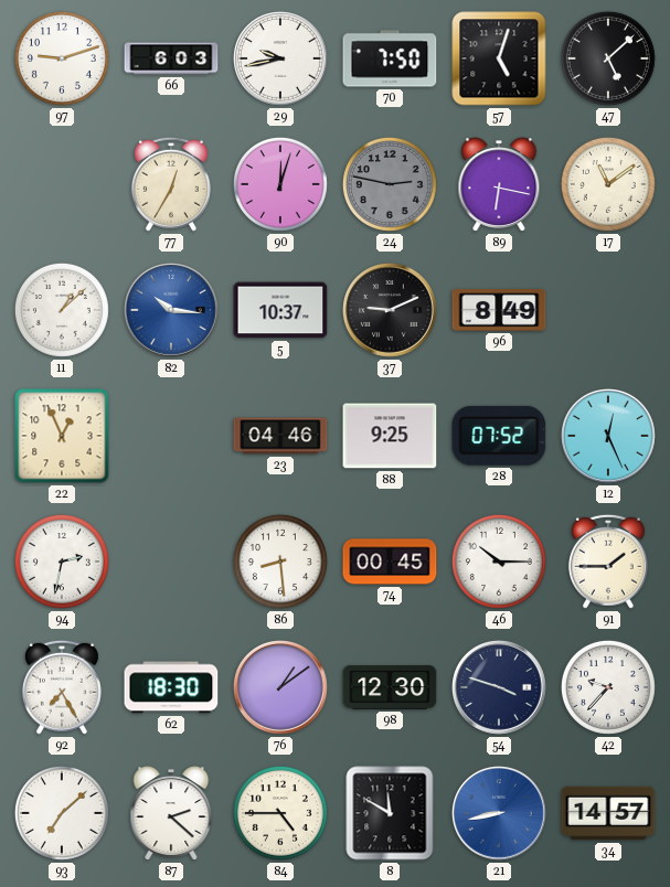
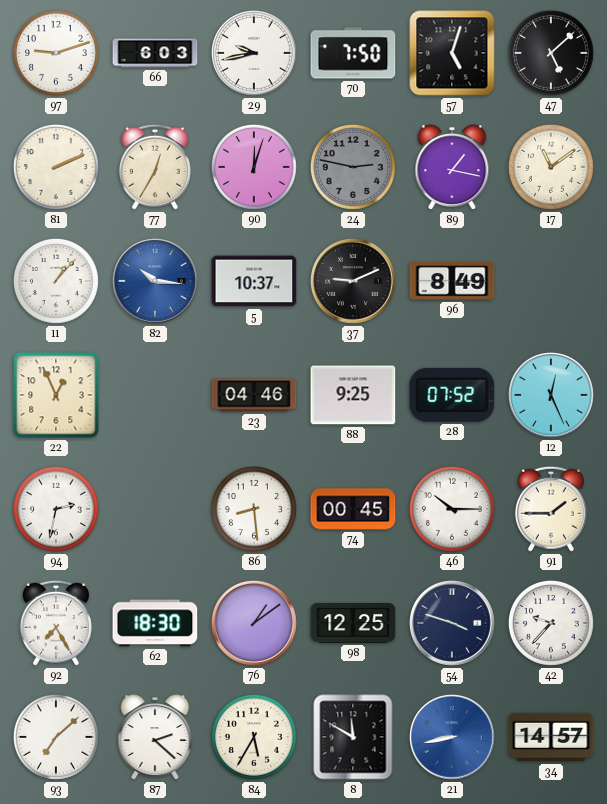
81: none -> 2:11
89: 6:17 -> 1:17
11: 1:08 -> 1:07
98: 12:30 -> 12:25
84: 4:45 -> 5:35
